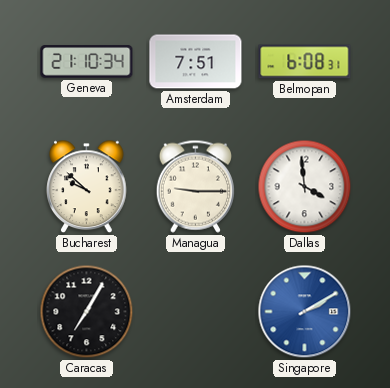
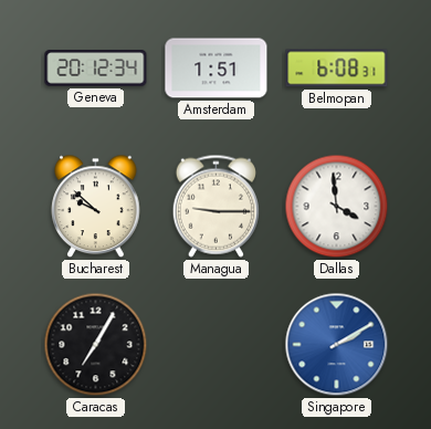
Geneva: 21:10 -> 20:12
Amsterdam: 7:51 -> 1:51
